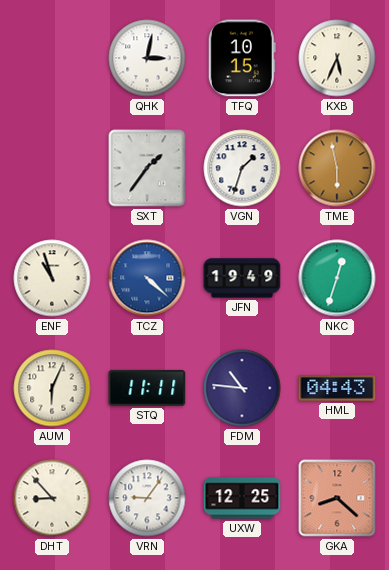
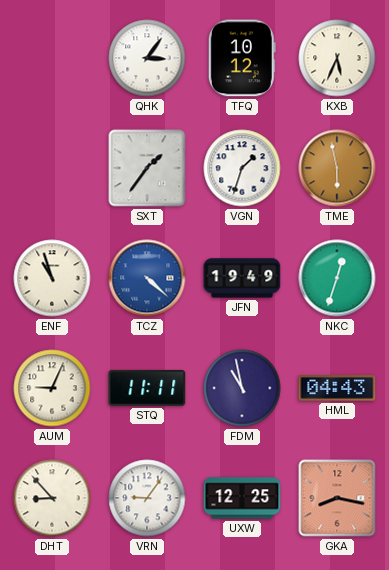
QHK: 3:02 -> 3:06
TFQ: 10:15 -> 10:12
AUM: 6:04 -> 9:04
FDM: 10:46 -> 10:58
GKA: 8:22 -> 8:17
